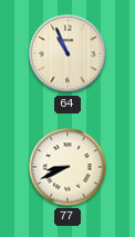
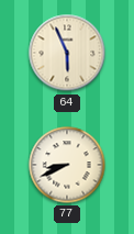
64: 10:56 -> 5:56
